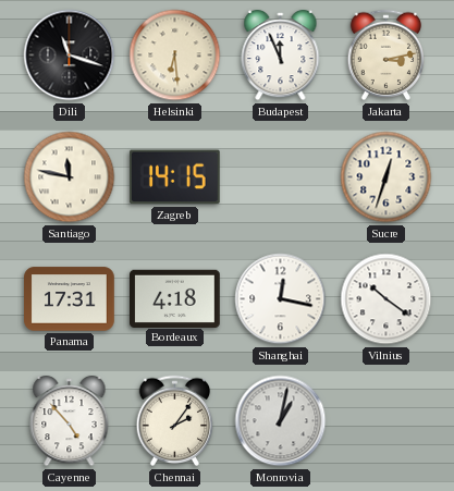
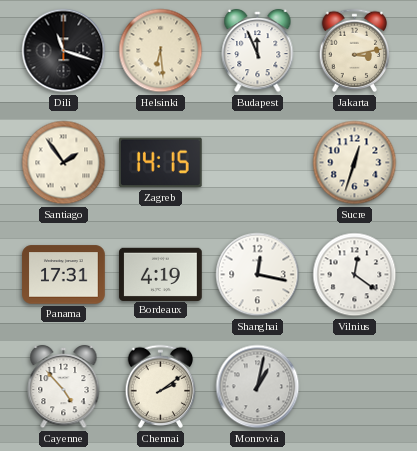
Santiago: 11:47 -> 1:54
Bordeaux: 4:18 -> 4:19
Vilnius: 10:21 -> 12:21
Chennai: 2:06 -> 2:09
